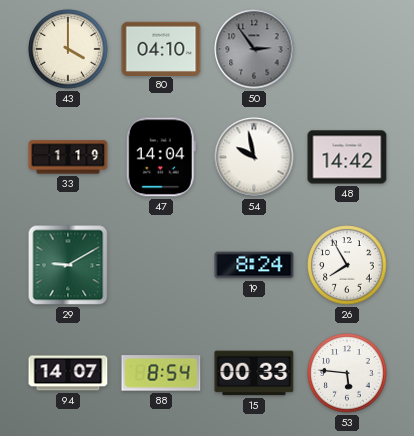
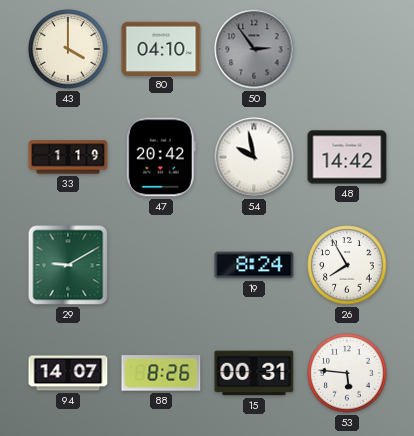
47: 14:04 -> 20:42
88: 8:54 -> 8:26
15: 00:33 -> 00:31
